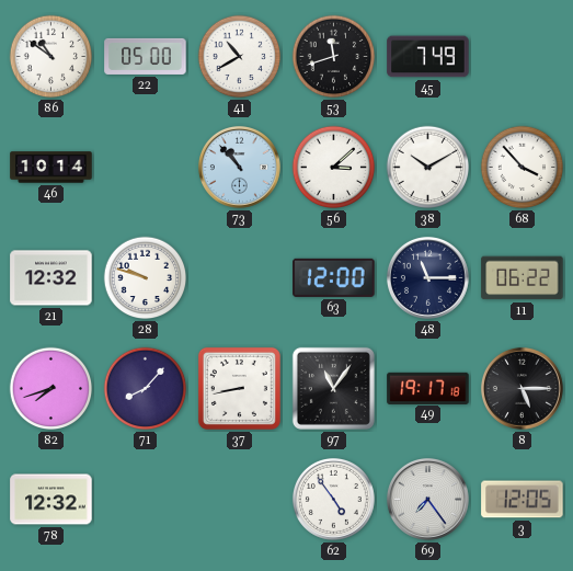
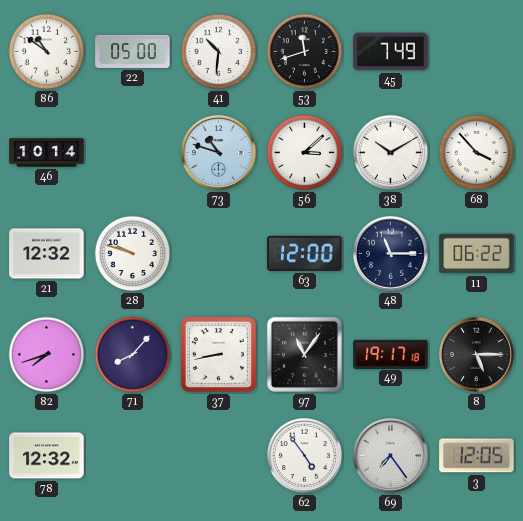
41: 10:40 -> 10:31
73: 10:53 -> 10:48
